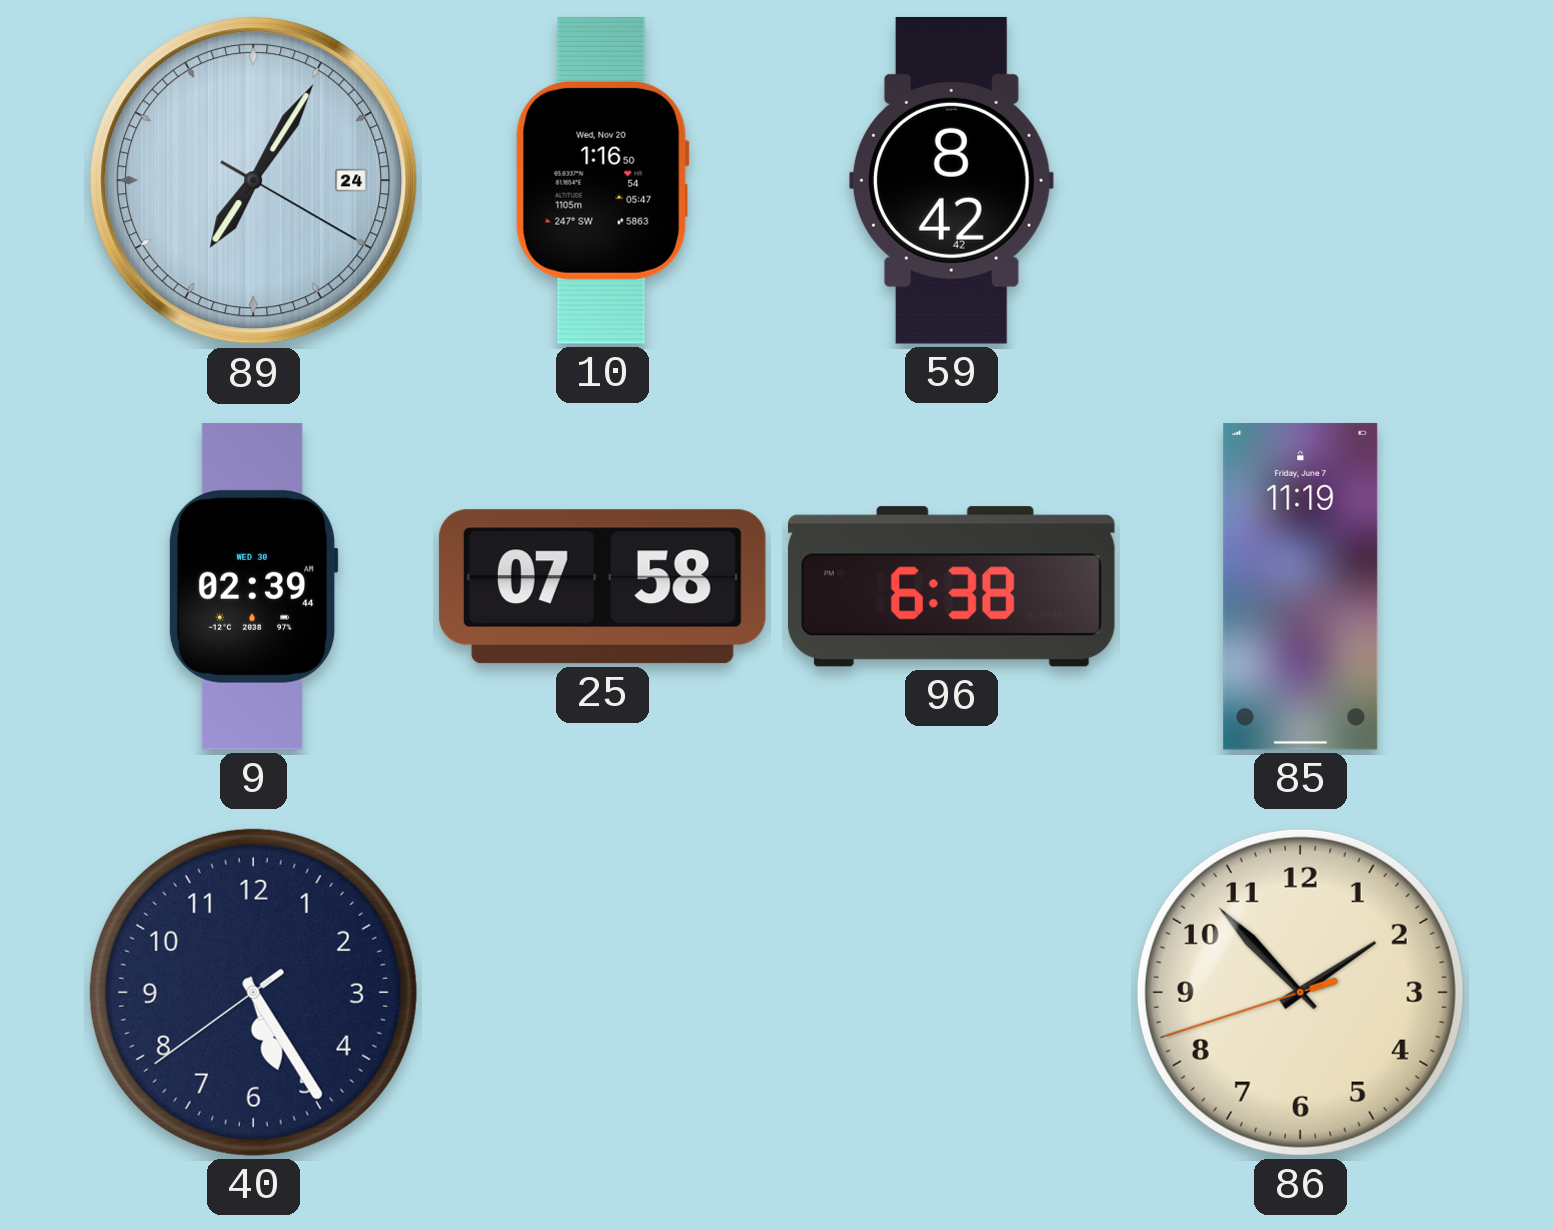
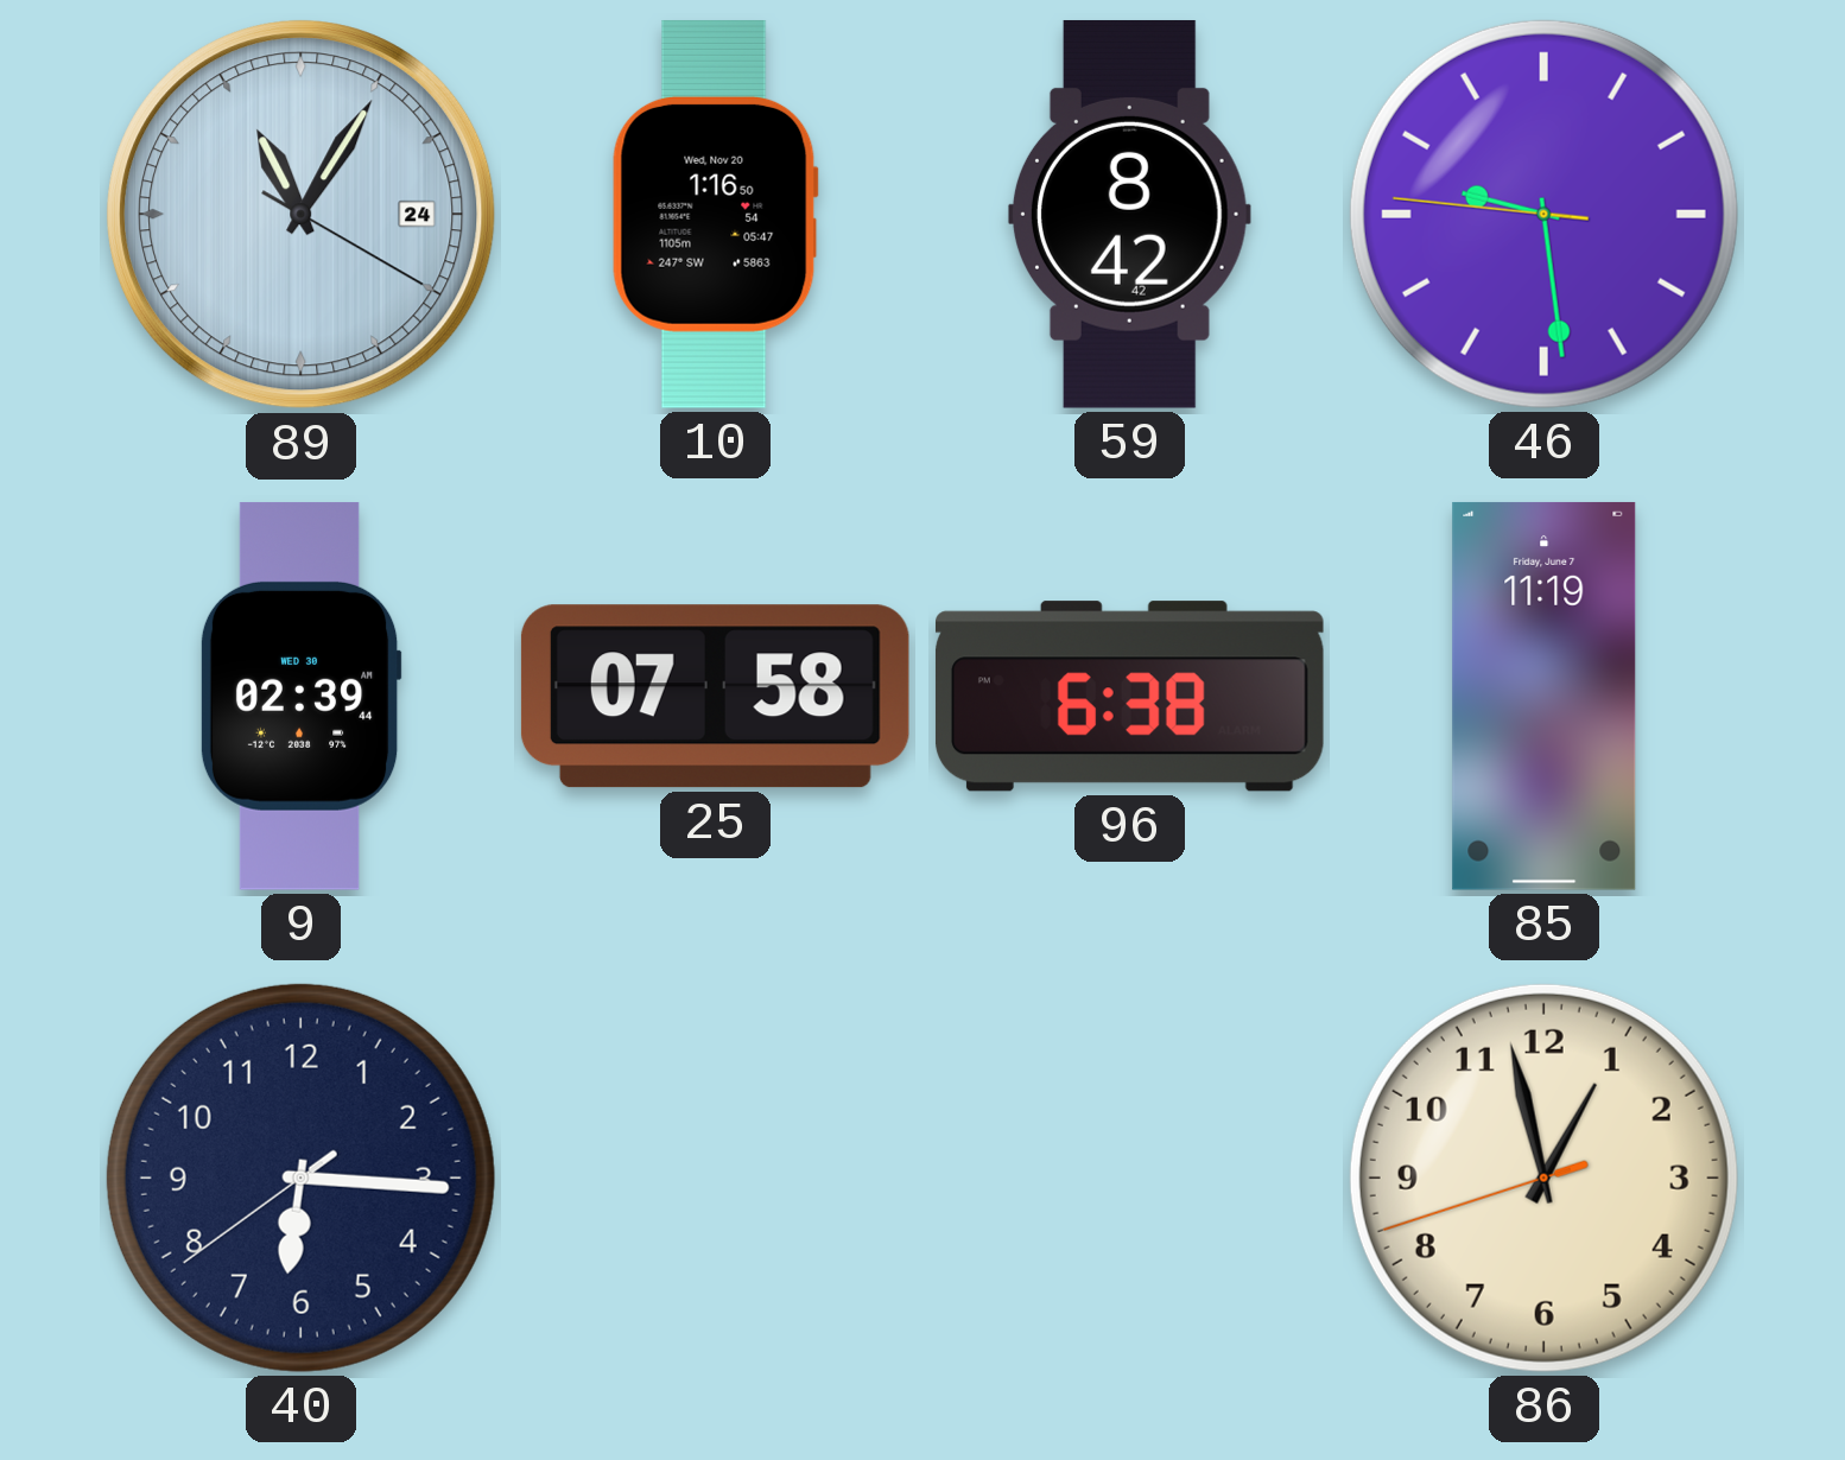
89: 7:05 -> 11:05
46: none -> 9:28
40: 5:24 -> 6:15
86: 1:52 -> 12:57
